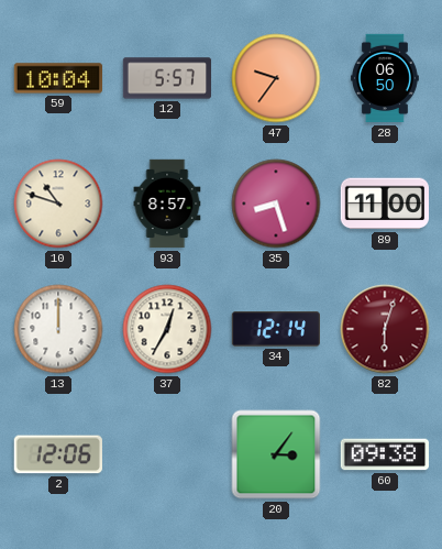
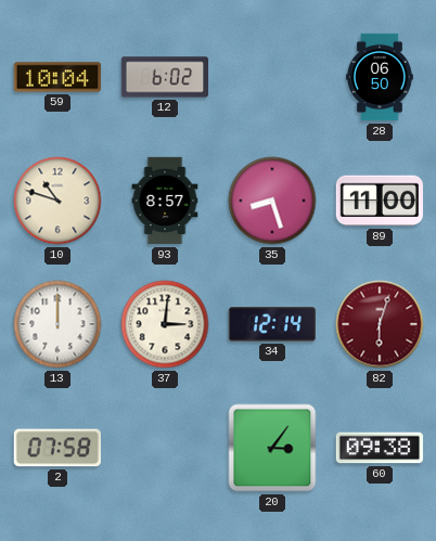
12: 5:57 -> 6:02
47: 9:36 -> none
37: 12:35 -> 3:01
2: 12:06 -> 07:58
